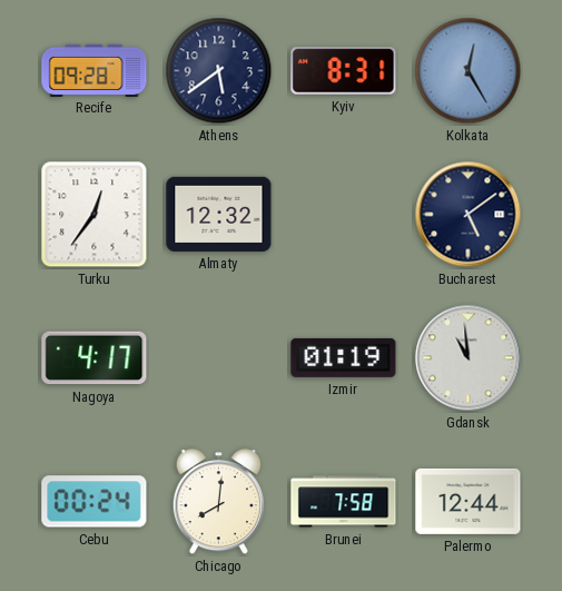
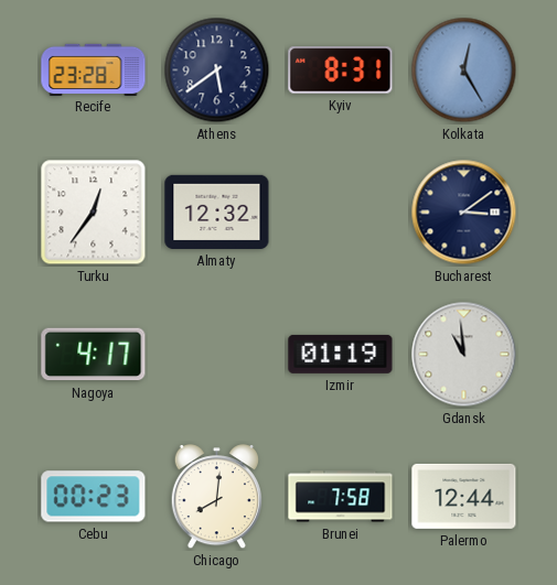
Recife: 09:28 -> 23:28
Bucharest: 5:09 -> 3:09
Cebu: 00:24 -> 00:23
